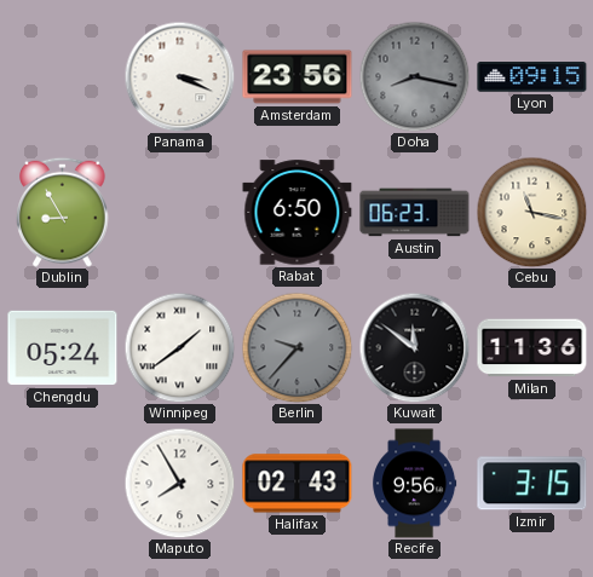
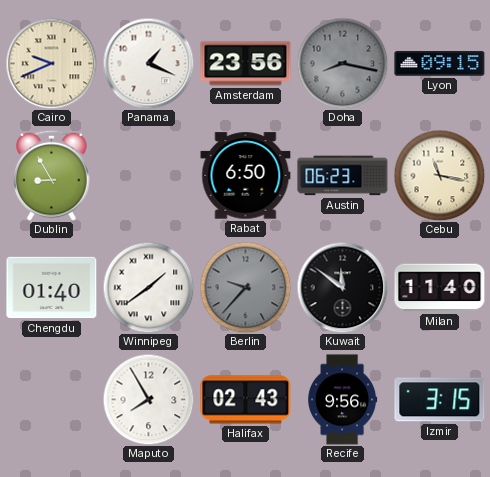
Cairo: none -> 9:41
Panama: 3:19 -> 1:19
Chengdu: 05:24 -> 01:40
Milan: 11:36 -> 11:40
